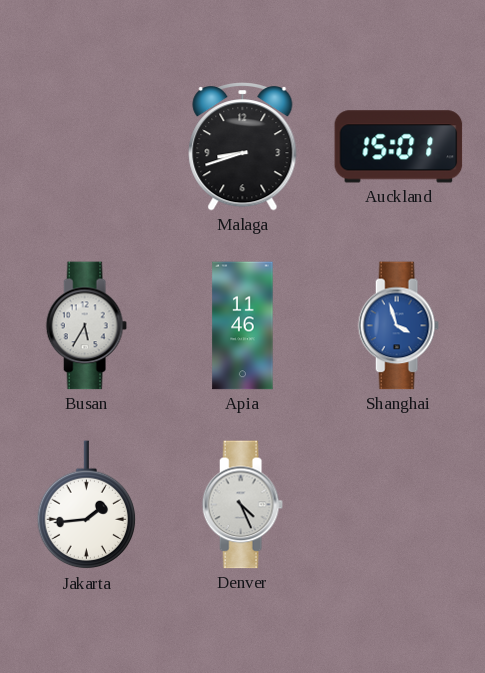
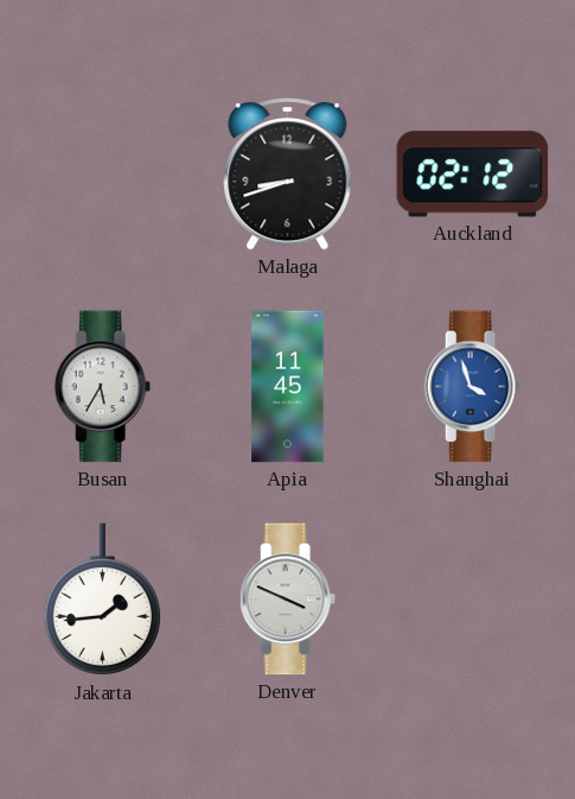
Auckland: 15:01 -> 02:12
Apia: 11:46 -> 11:45
Denver: 4:26 -> 3:49
